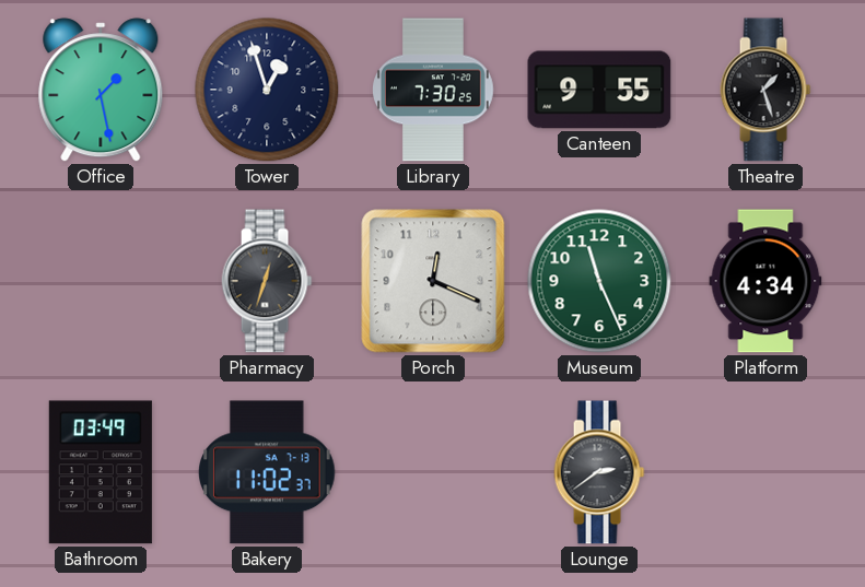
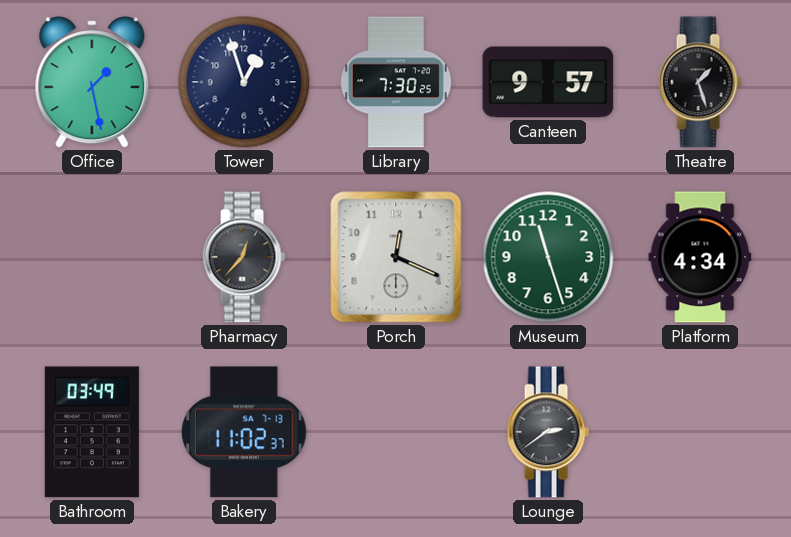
Canteen: 9:55 -> 9:57
Pharmacy: 12:33 -> 12:37
Museum: 11:26 -> 11:27
